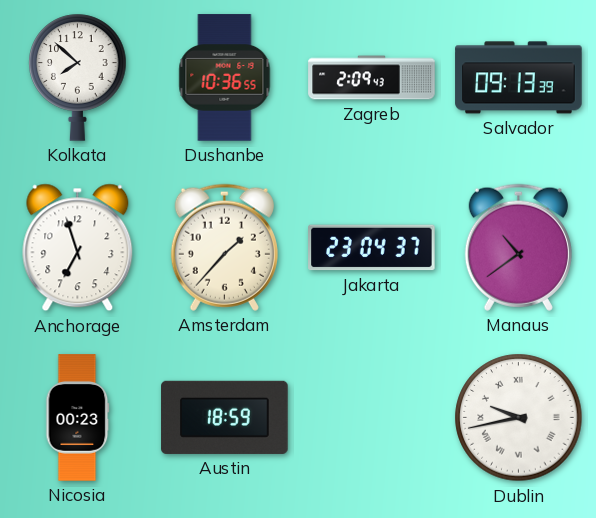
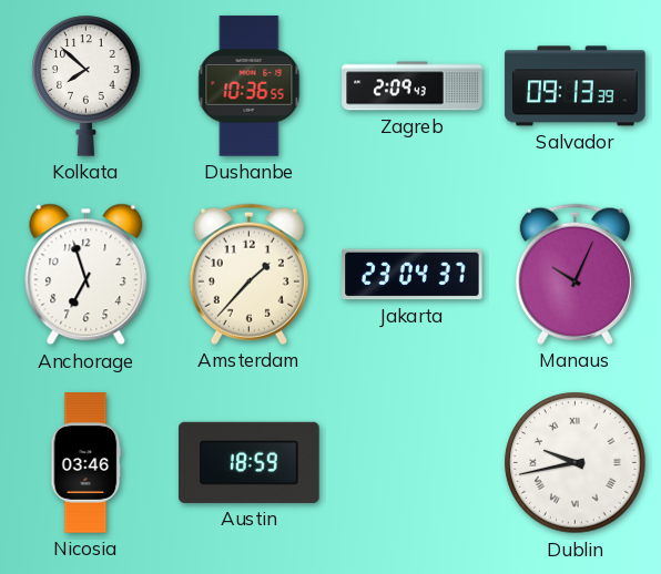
Manaus: 10:39 -> 10:04
Nicosia: 00:23 -> 03:46
